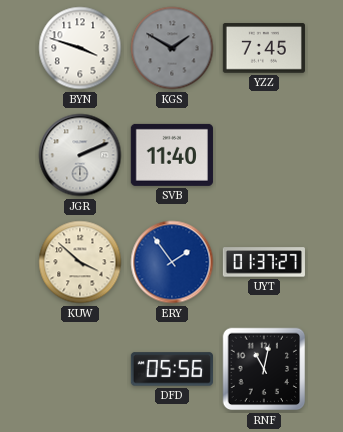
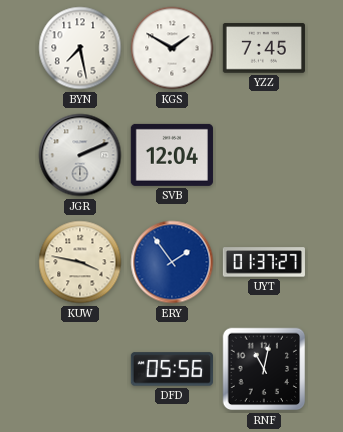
BYN: 3:48 -> 7:28
KGS dial: grey -> white
SVB: 11:40 -> 12:04
KUW: 3:52 -> 3:47
